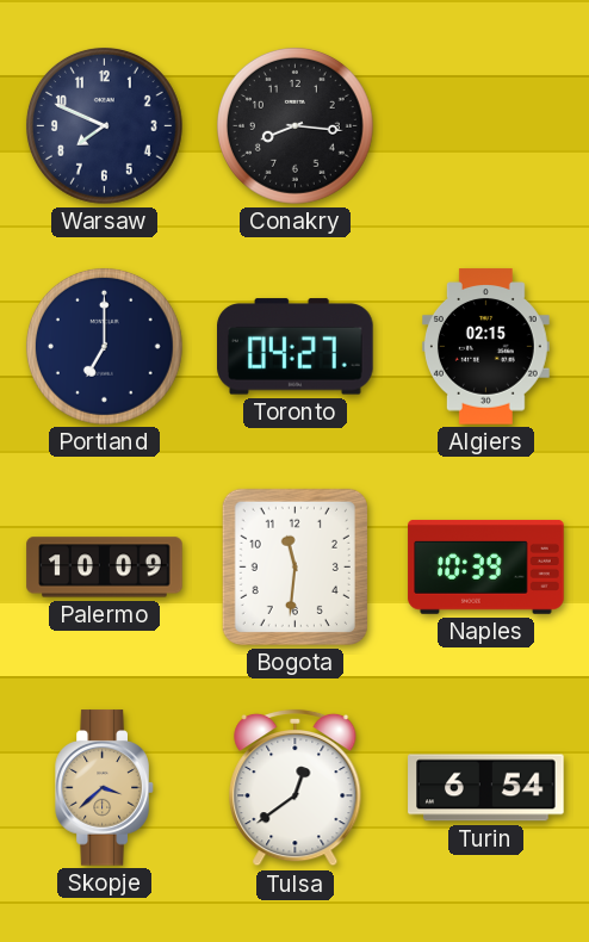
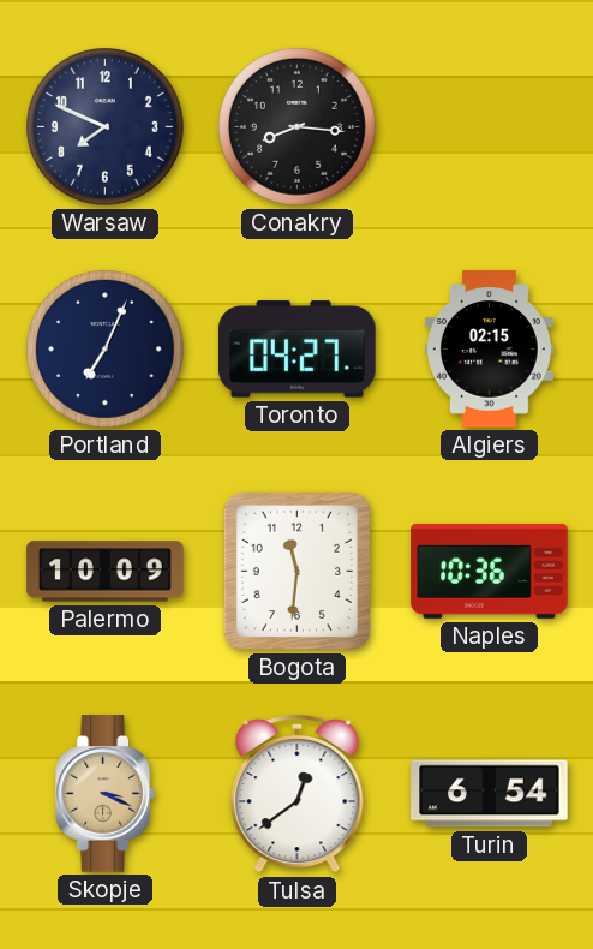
Portland: 7:00 -> 7:04
Naples: 10:39 -> 10:36
Skopje: 3:38 -> 3:19
